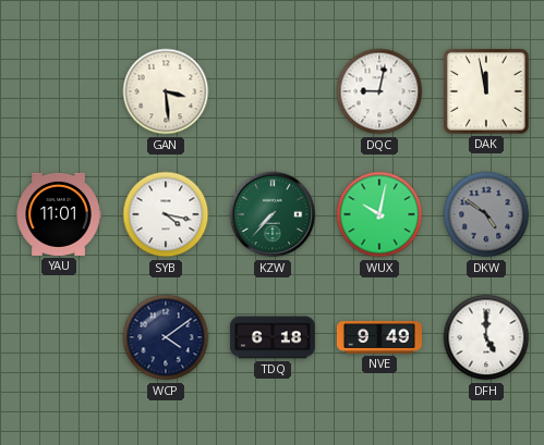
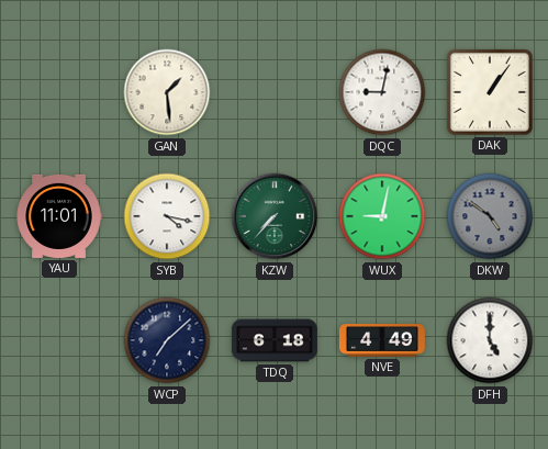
GAN: 3:29 -> 1:29
DAK: 11:58 -> 1:06
WUX: 10:02 -> 9:02
WCP: 4:09 -> 7:08
NVE: 9:49 -> 4:49
